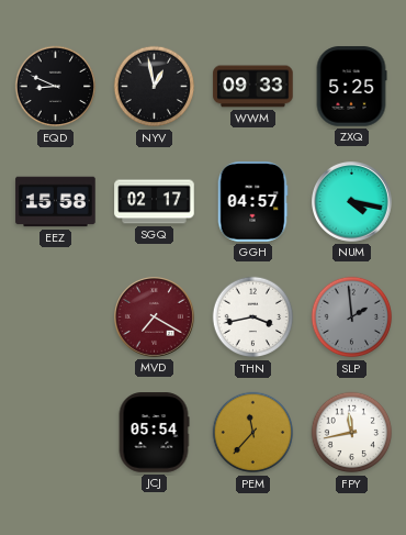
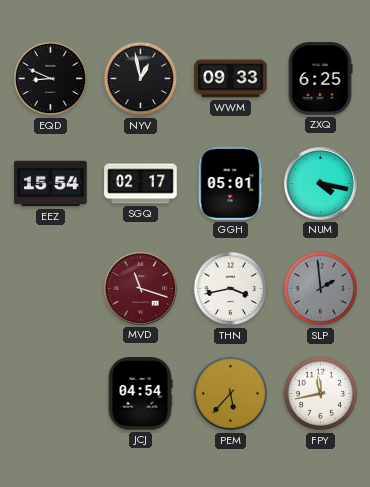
ZXQ: 5:25 -> 6:25
EEZ: 15:58 -> 15:54
GGH: 04:57 -> 05:01
MVD: 7:20 -> 11:18
JCJ: 05:54 -> 04:54
PEM: 11:37 -> 5:37
